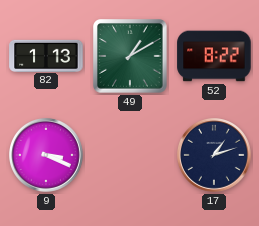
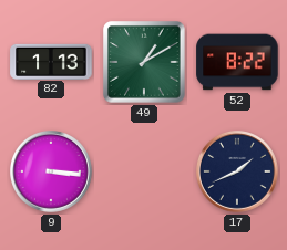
9: 3:19 -> 3:16
17: 1:12 -> 1:41
